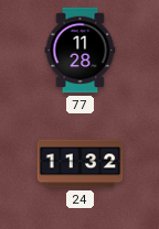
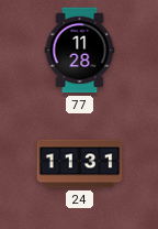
24: 11:32 -> 11:31
